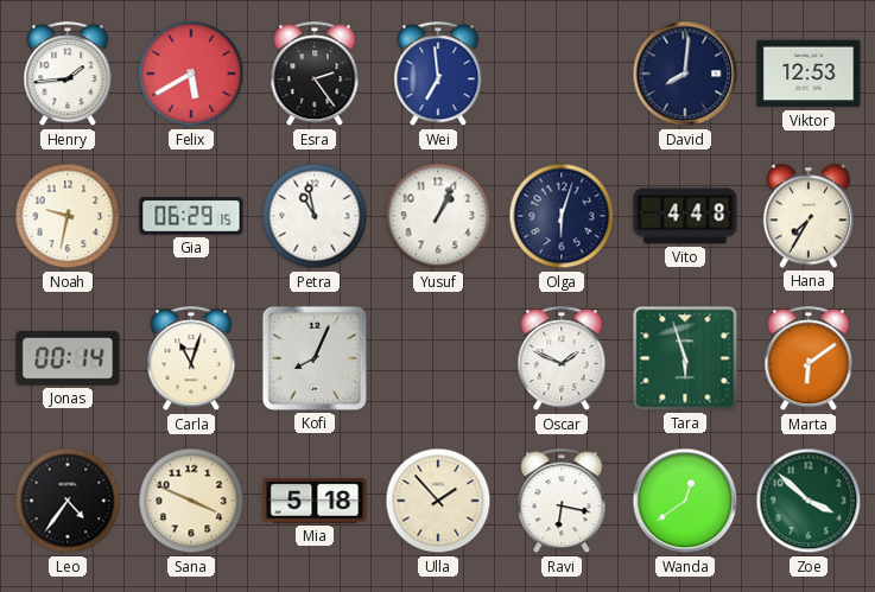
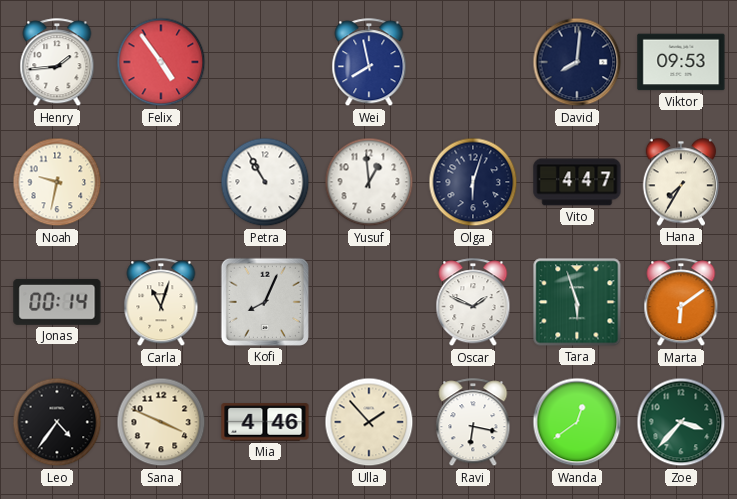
Felix: 5:40 -> 4:54
Esra: 2:24 -> none
Wei: 6:59 -> 7:58
Viktor: 12:53 -> 09:53
Gia: 06:29 -> none
Petra: 10:58 -> 10:55
Yusuf: 1:04 -> 12:59
Vito: 4:48 -> 4:47
Mia: 5:18 -> 4:46
Zoe: 3:52 -> 3:37
